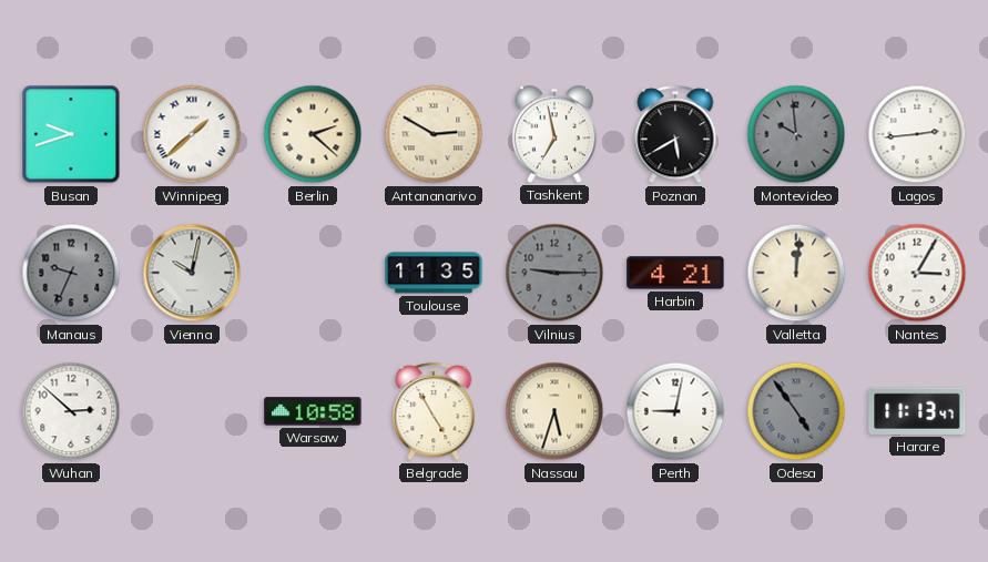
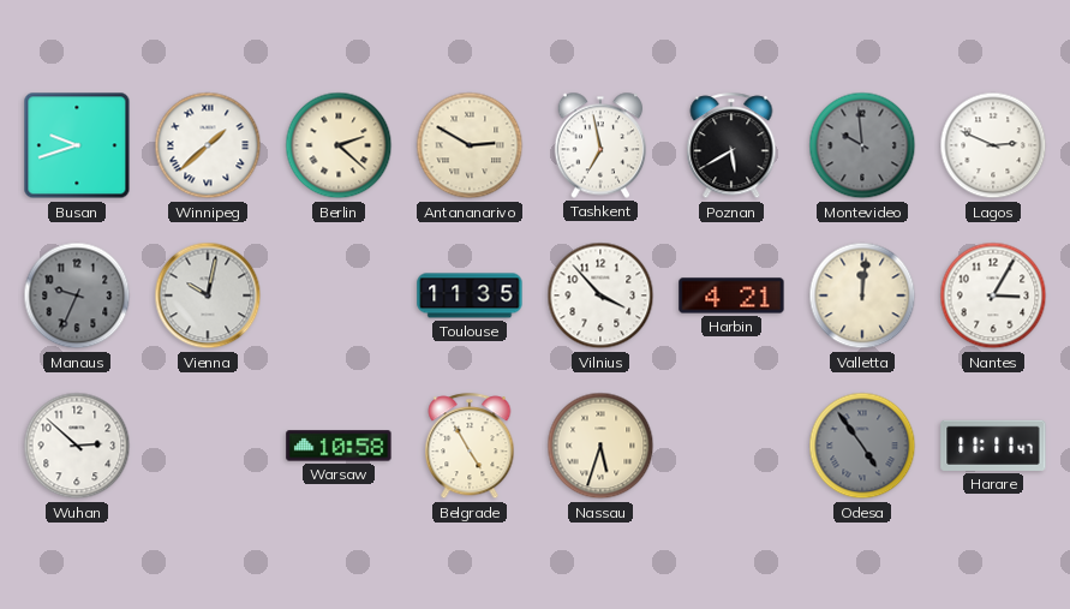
Lagos: 2:44 -> 2:49
Vilnius: 9:15 -> 3:53
Vilnius dial: grey -> white
Perth: 9:02 -> none
Harare: 11:13 -> 11:11
